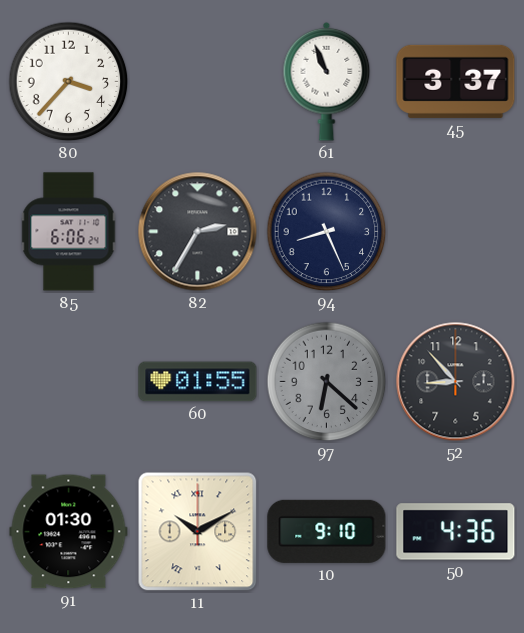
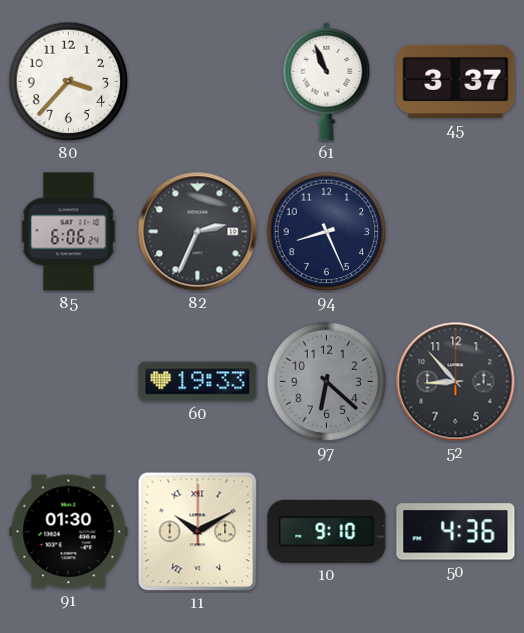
82: 2:35 -> 2:34
60: 01:55 -> 19:33
